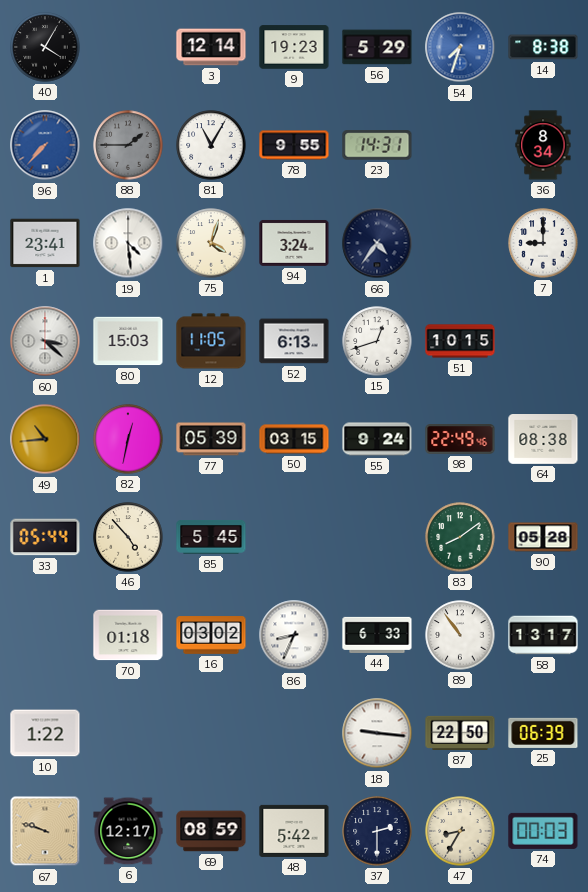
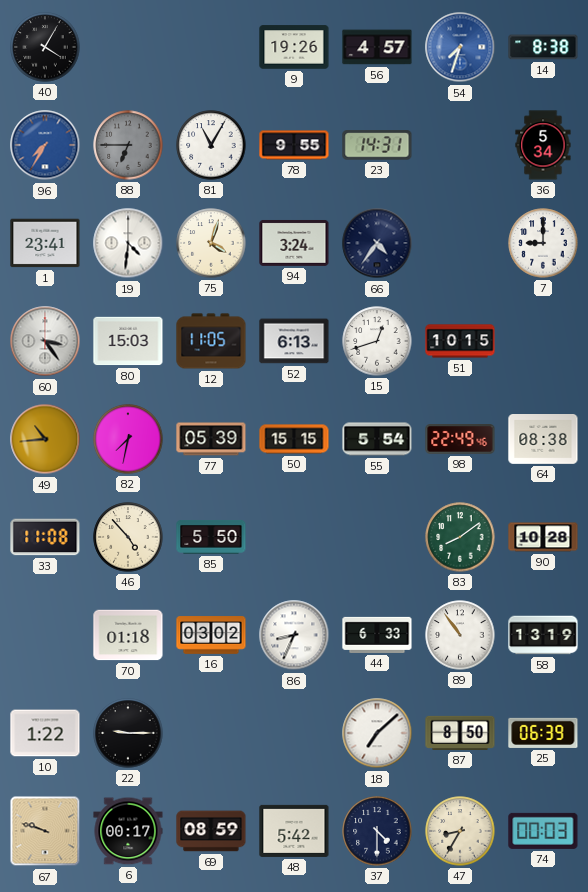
3: 12:14 -> none
9: 19:23 -> 19:26
56: 5:29 -> 4:57
96: 7:37 -> 7:35
88: 1:45 -> 6:45
36: 8:34 -> 5:34
19: 4:29 -> 4:31
60: 3:22 -> 3:24
82: 12:32 -> 7:32
50: 03:15 -> 15:15
55: 9:24 -> 5:54
33: 05:44 -> 11:08
85: 5:45 -> 5:50
90: 05:28 -> 10:28
58: 13:17 -> 13:19
22: none -> 9:15
18: 9:16 -> 7:08
87: 22:50 -> 8:50
6: 12:17 -> 00:17
37: 2:30 -> 4:30
